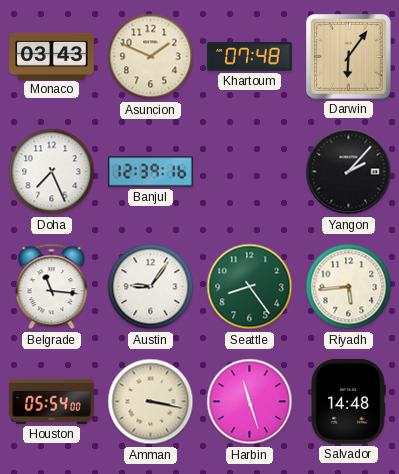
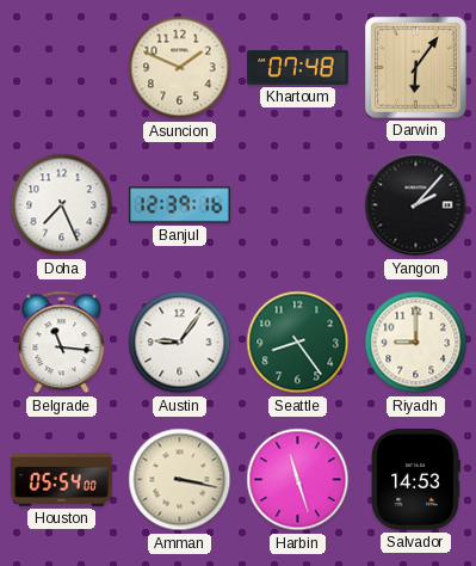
Monaco: 03:43 -> none
Riyadh: 5:44 -> 9:00
Salvador: 14:48 -> 14:53
